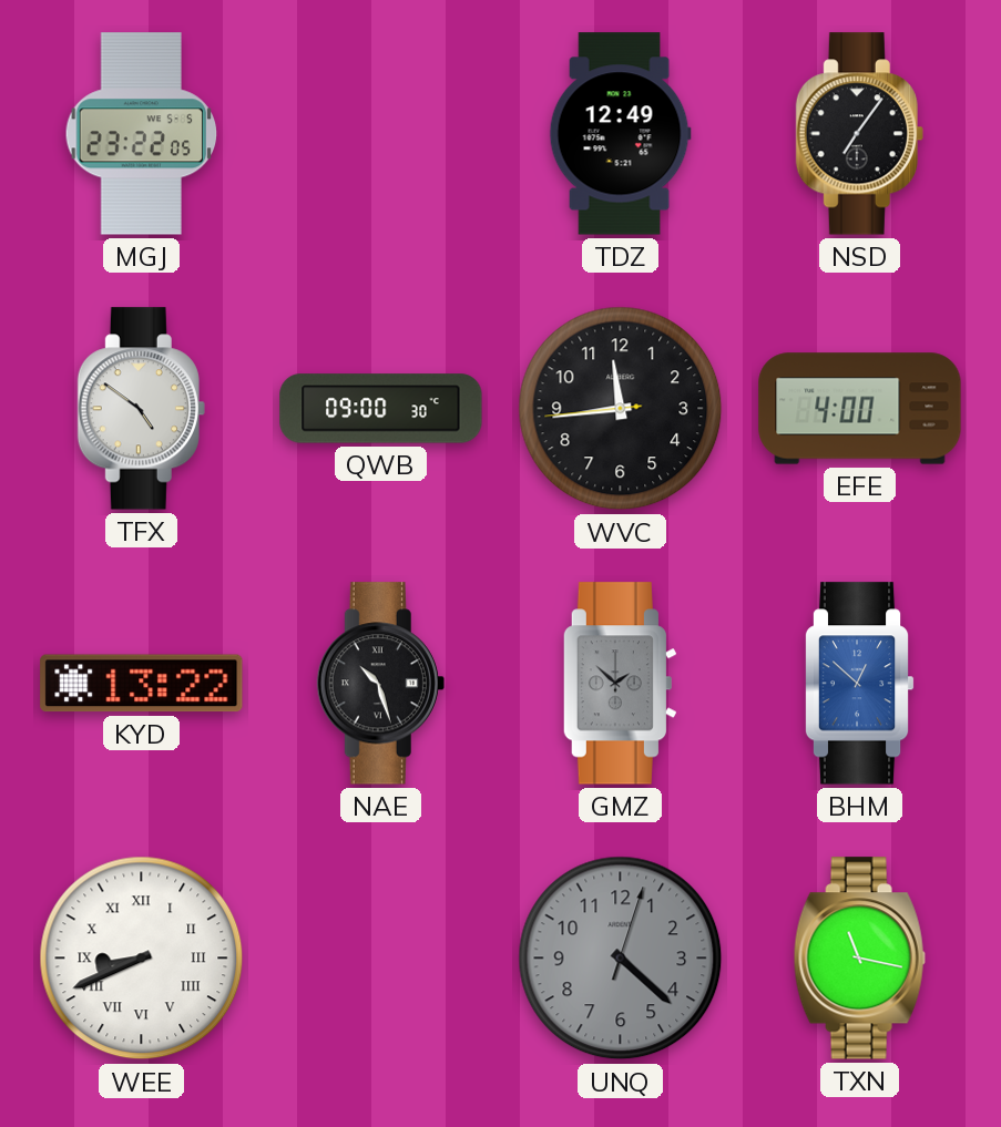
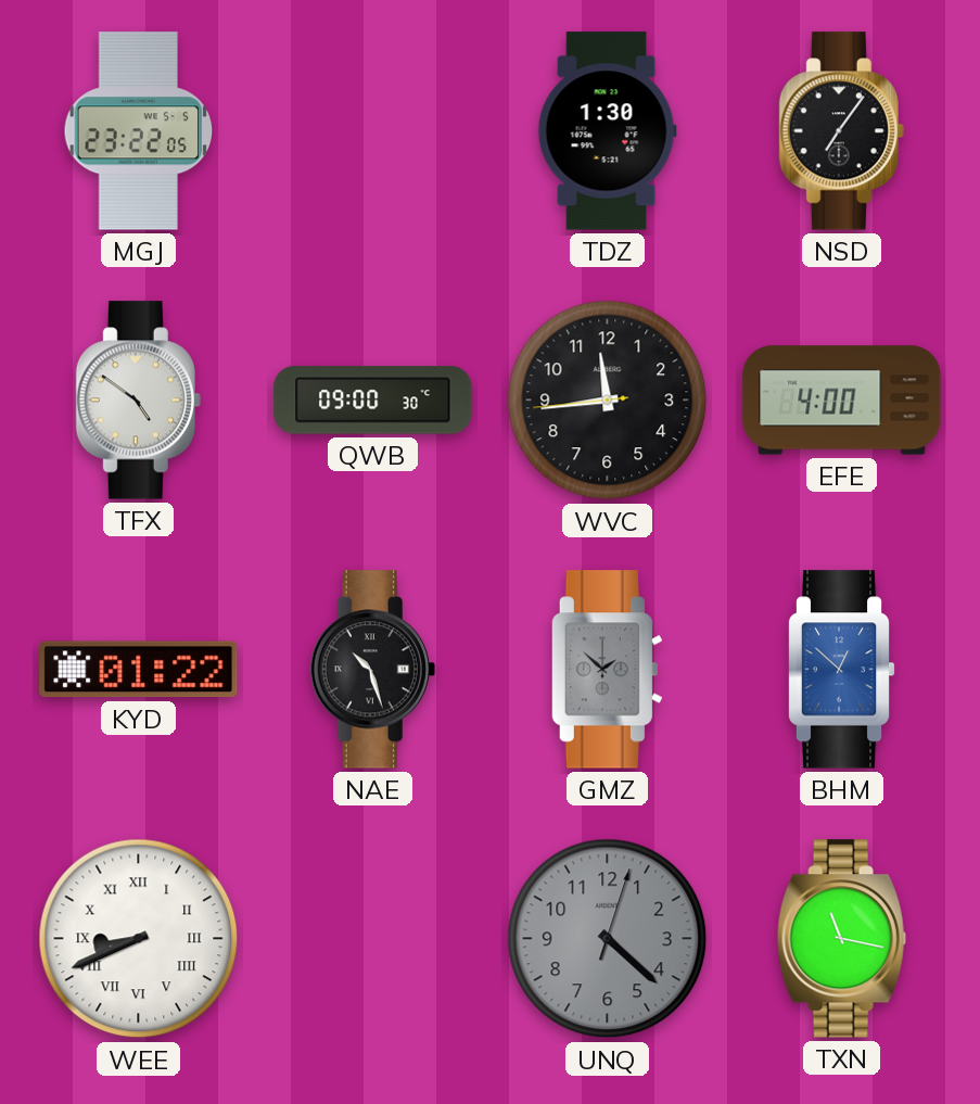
TDZ: 12:49 -> 1:30
KYD: 13:22 -> 01:22
